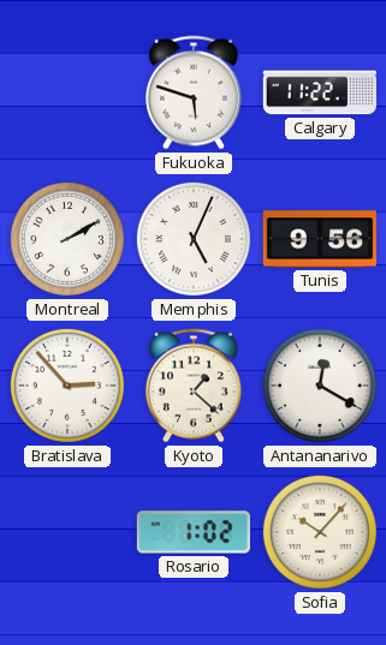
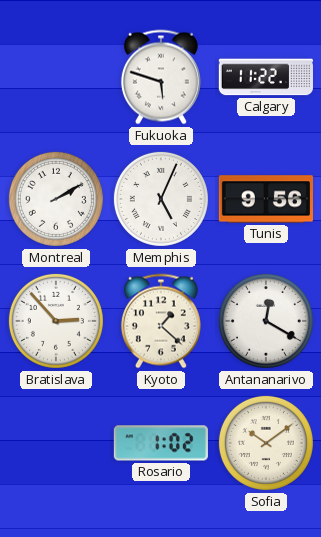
Sofia: 10:07 -> 10:09
